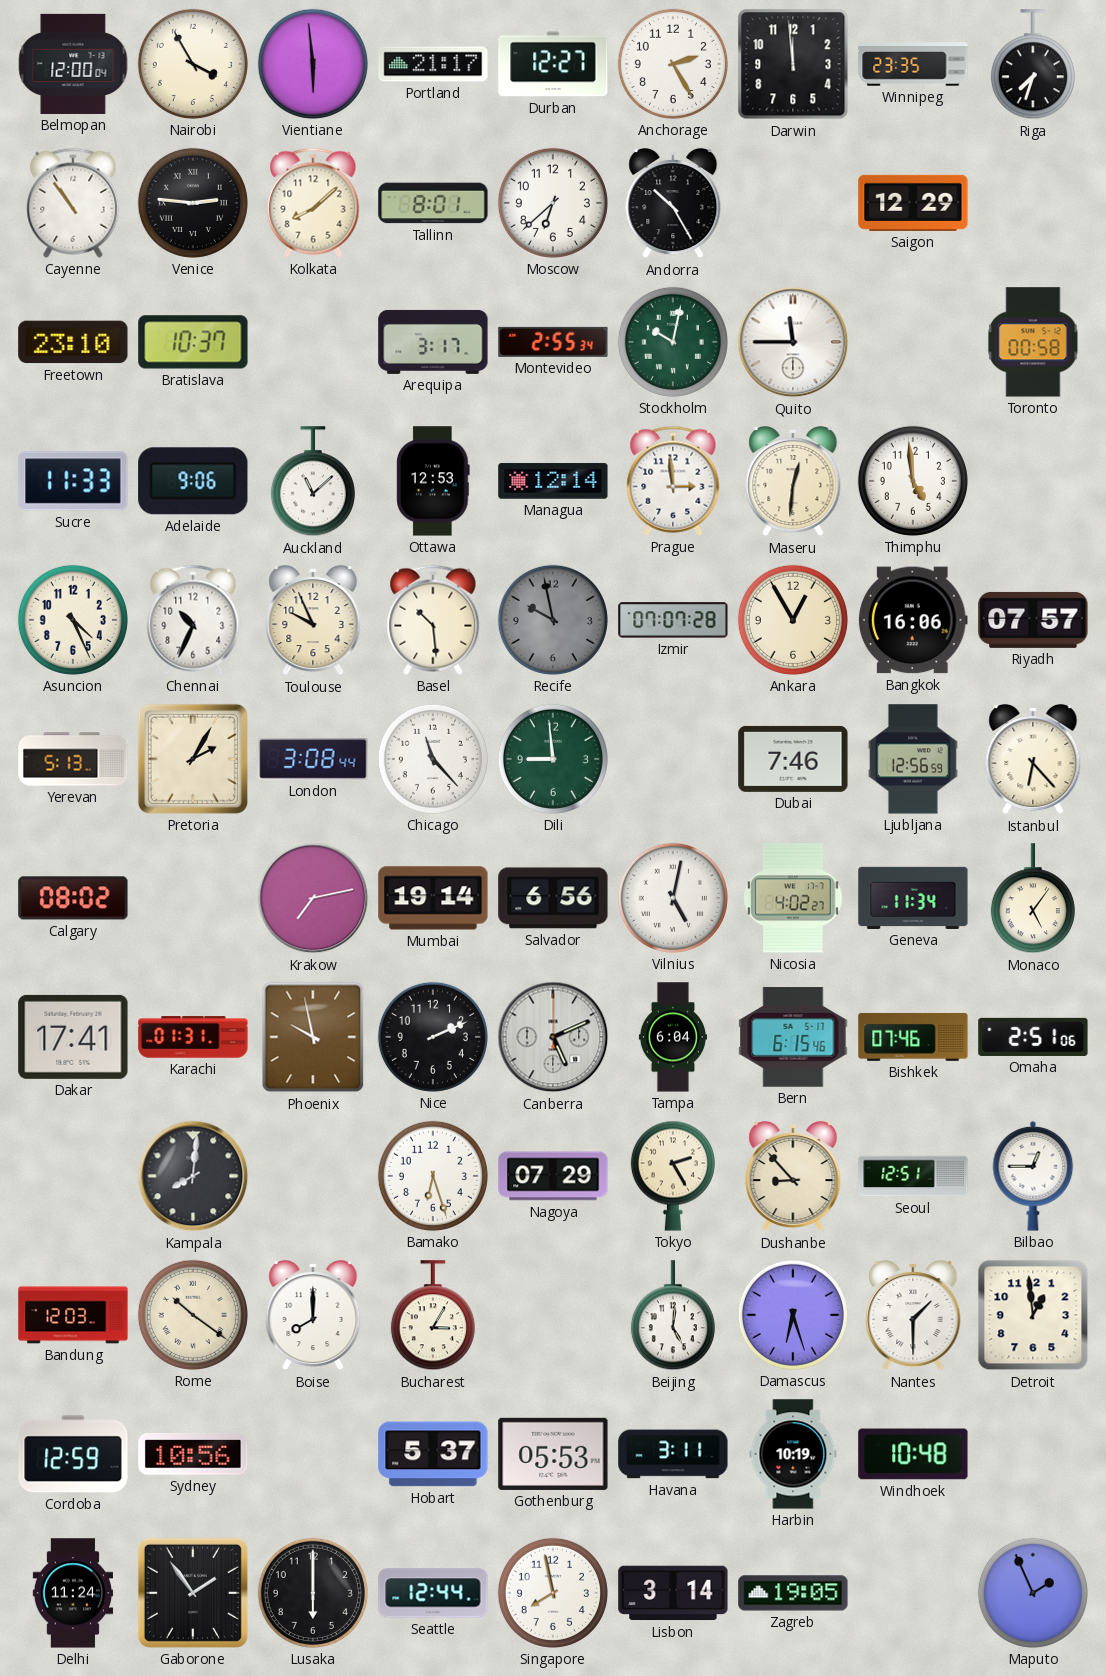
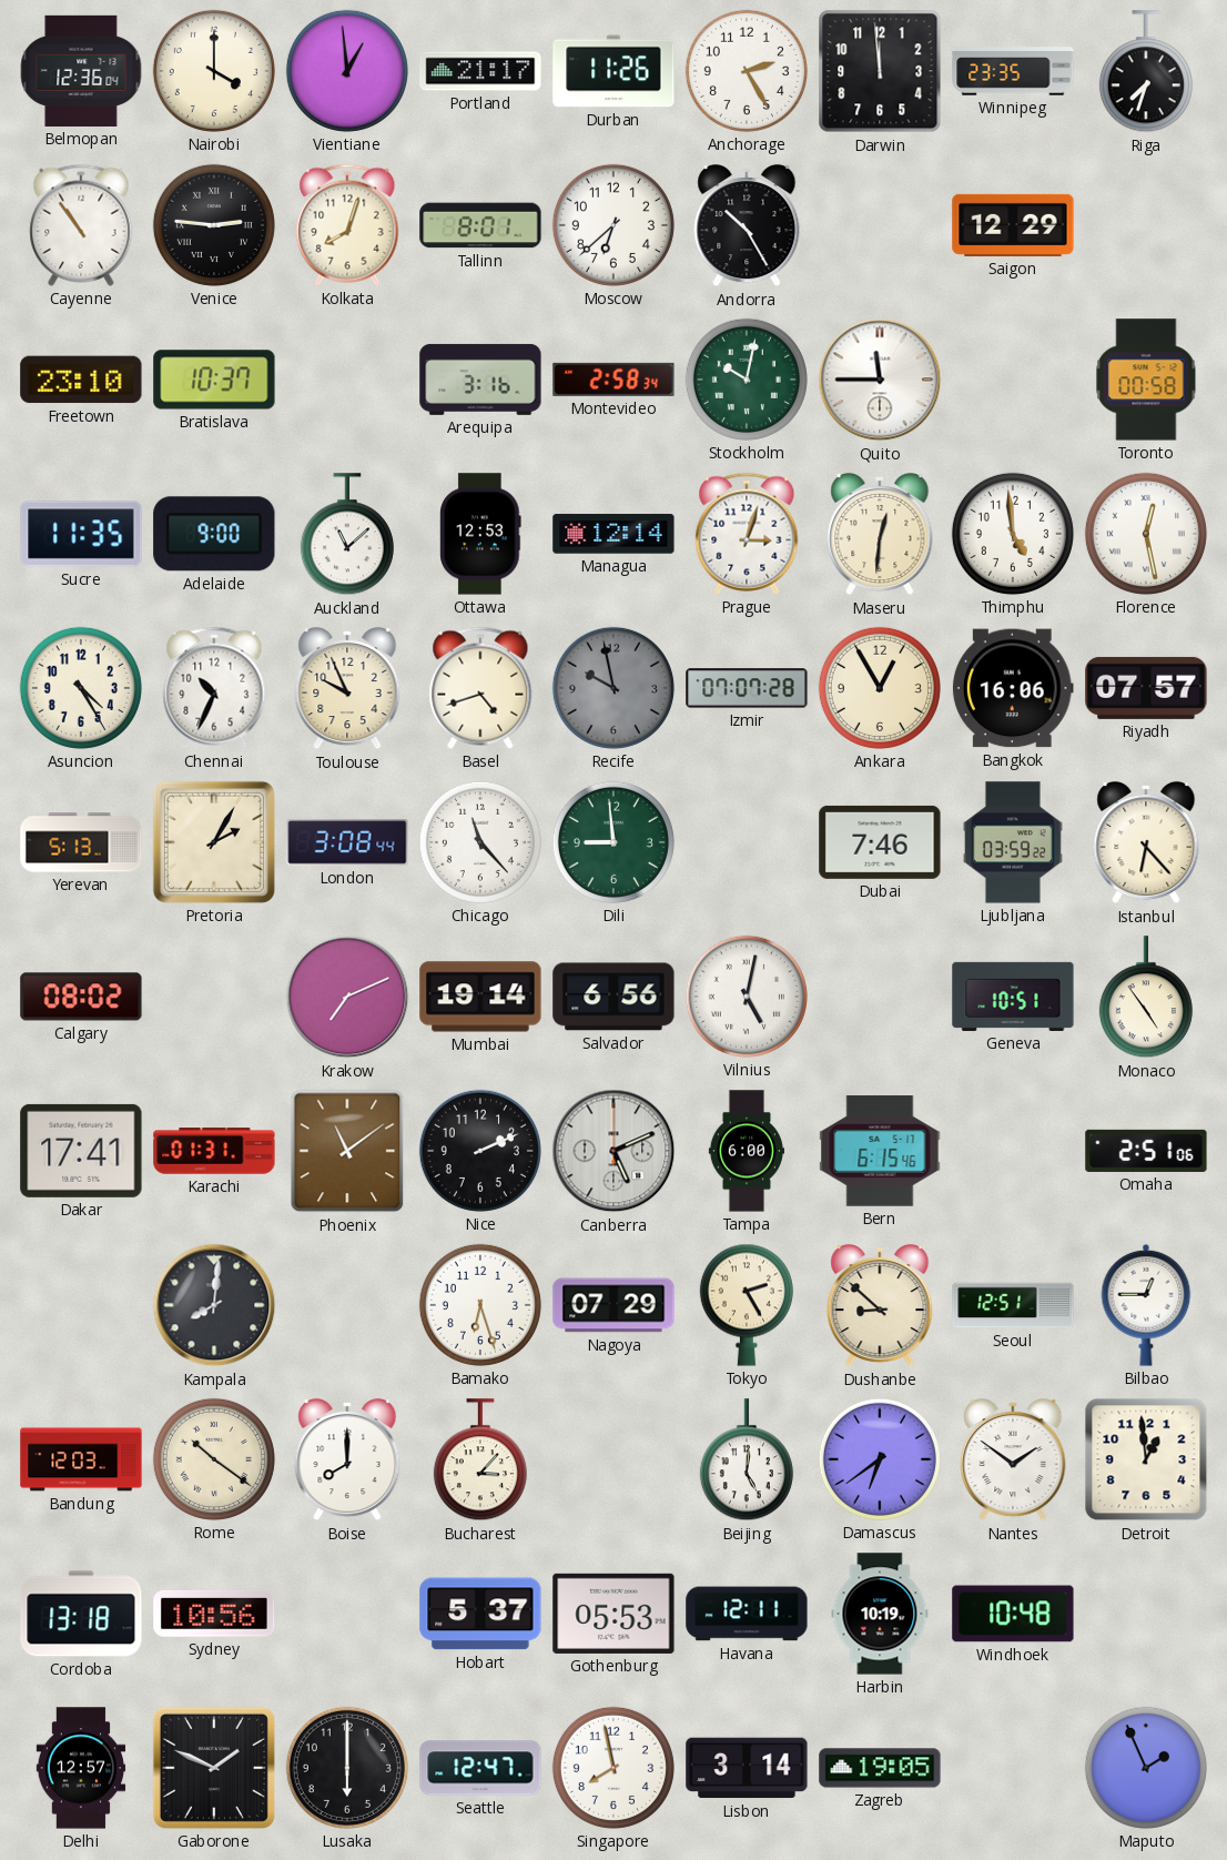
Belmopan: 12:00 -> 12:36
Nairobi: 3:55 -> 4:00
Vientiane: 5:59 -> 12:59
Durban: 12:27 -> 11:26
Kolkata: 8:08 -> 8:03
Arequipa: 3:17 -> 3:16
Montevideo: 2:55 -> 2:58
Sucre: 11:33 -> 11:35
Adelaide: 9:06 -> 9:00
Prague: 2:59 -> 3:03
Florence: none -> 12:28
Asuncion: 4:26 -> 4:25
Basel: 10:29 -> 4:42
Ljubljana: 12:56 -> 03:59
Krakow: 7:13 -> 7:11
Nicosia: 4:02 -> none
Geneva: 11:34 -> 10:51
Monaco: 5:06 -> 4:54
Phoenix: 9:58 -> 11:09
Tampa: 6:04 -> 6:00
Bishkek: 07:46 -> none
Dushanbe: 8:53 -> 8:52
Bucharest: 3:05 -> 3:07
Damascus: 6:27 -> 6:39
Nantes: 1:30 -> 1:51
Cordoba: 12:59 -> 13:18
Havana: 3:11 -> 12:11
Delhi: 11:24 -> 12:57
Gaborone: 1:54 -> 1:49
Seattle: 12:44 -> 12:47
